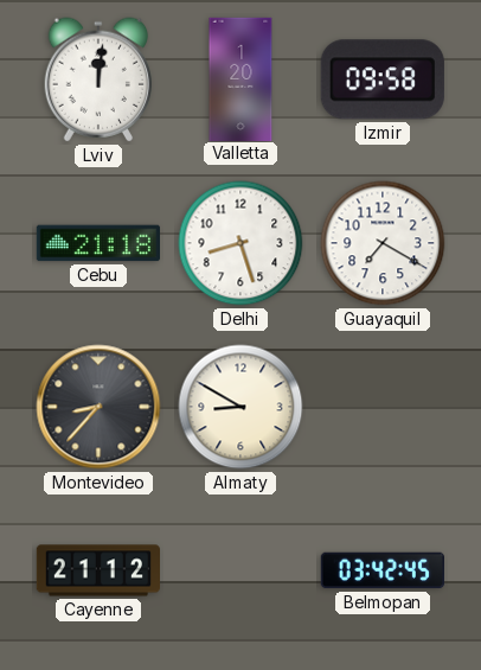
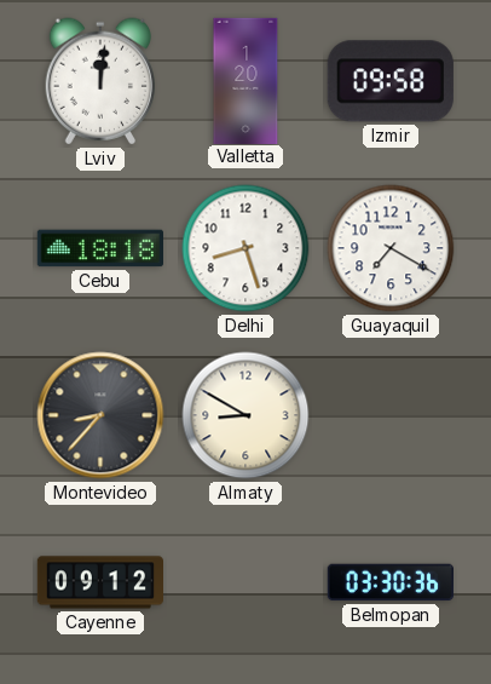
Cebu: 21:18 -> 18:18
Cayenne: 21:12 -> 09:12
Belmopan: 03:42 -> 03:30
